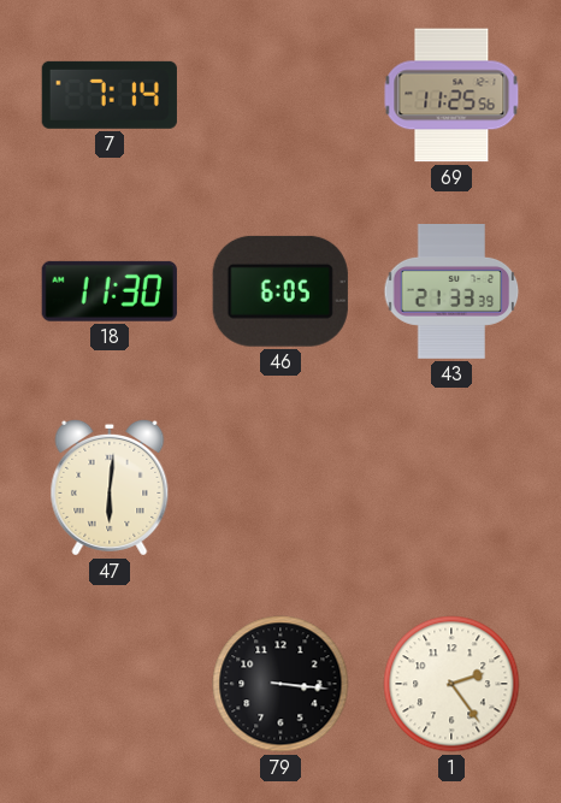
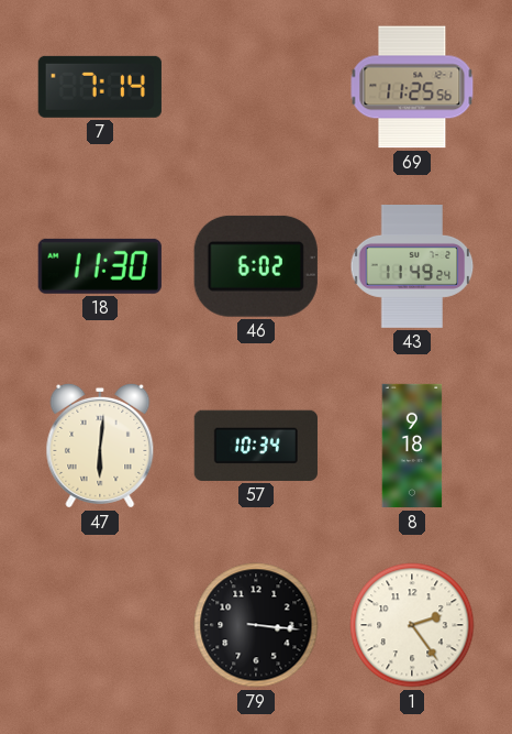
46: 6:05 -> 6:02
43: 21:33 -> 11:49
57: none -> 10:34
8: none -> 9:18
